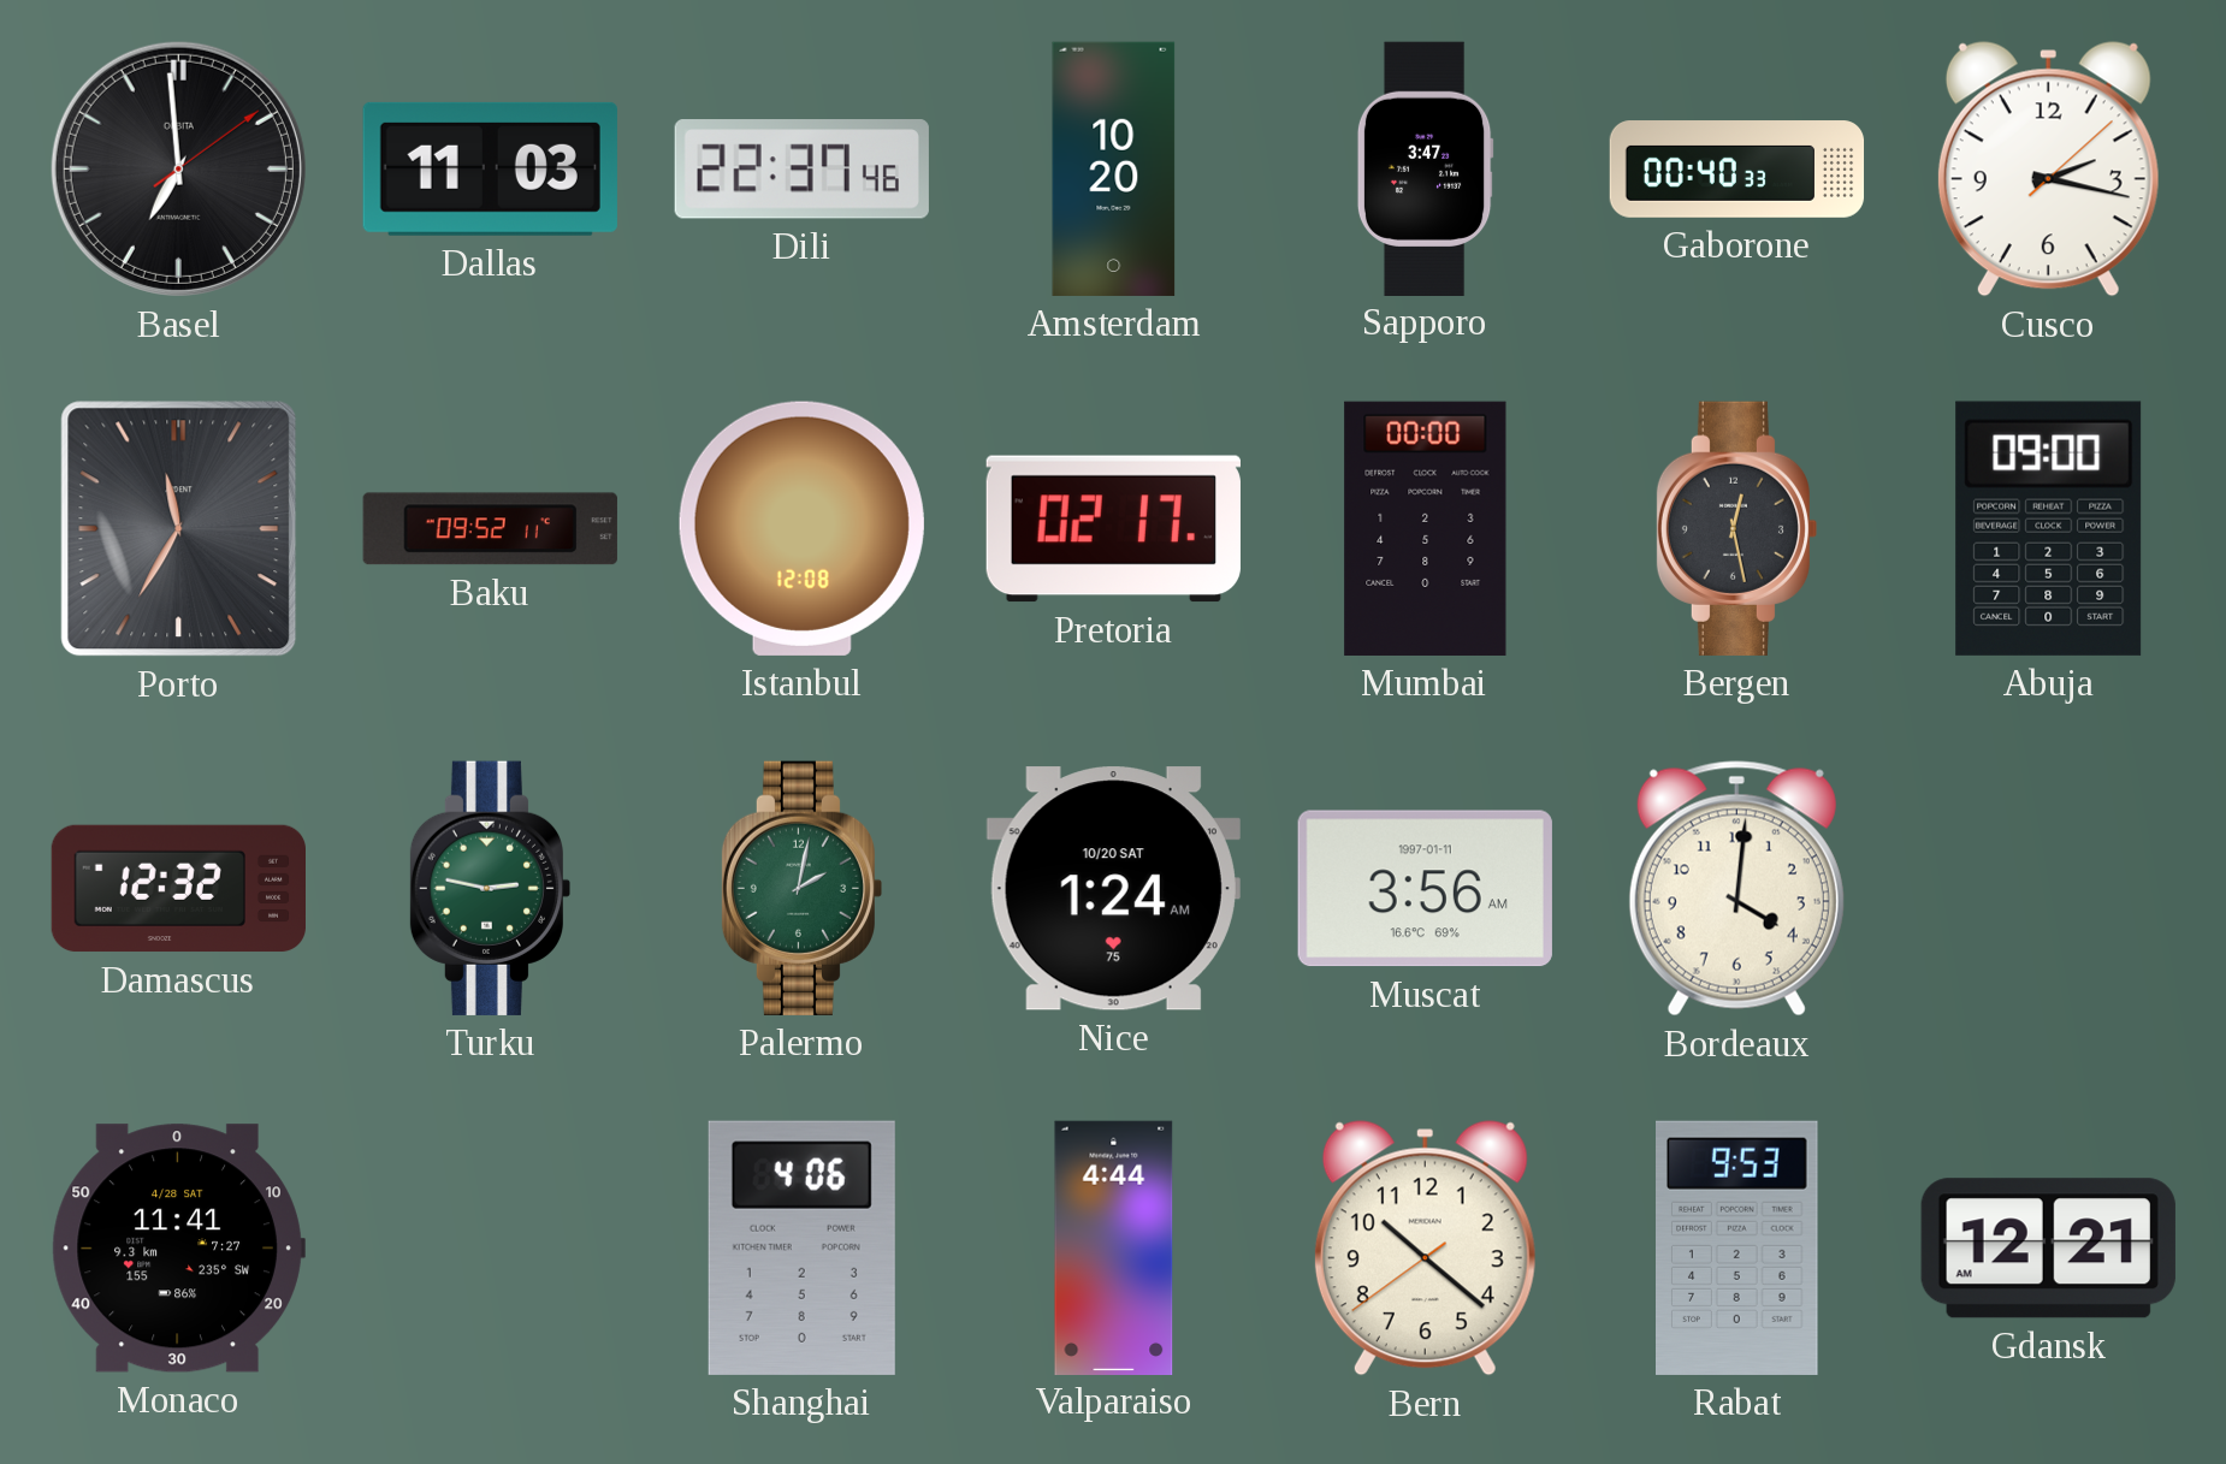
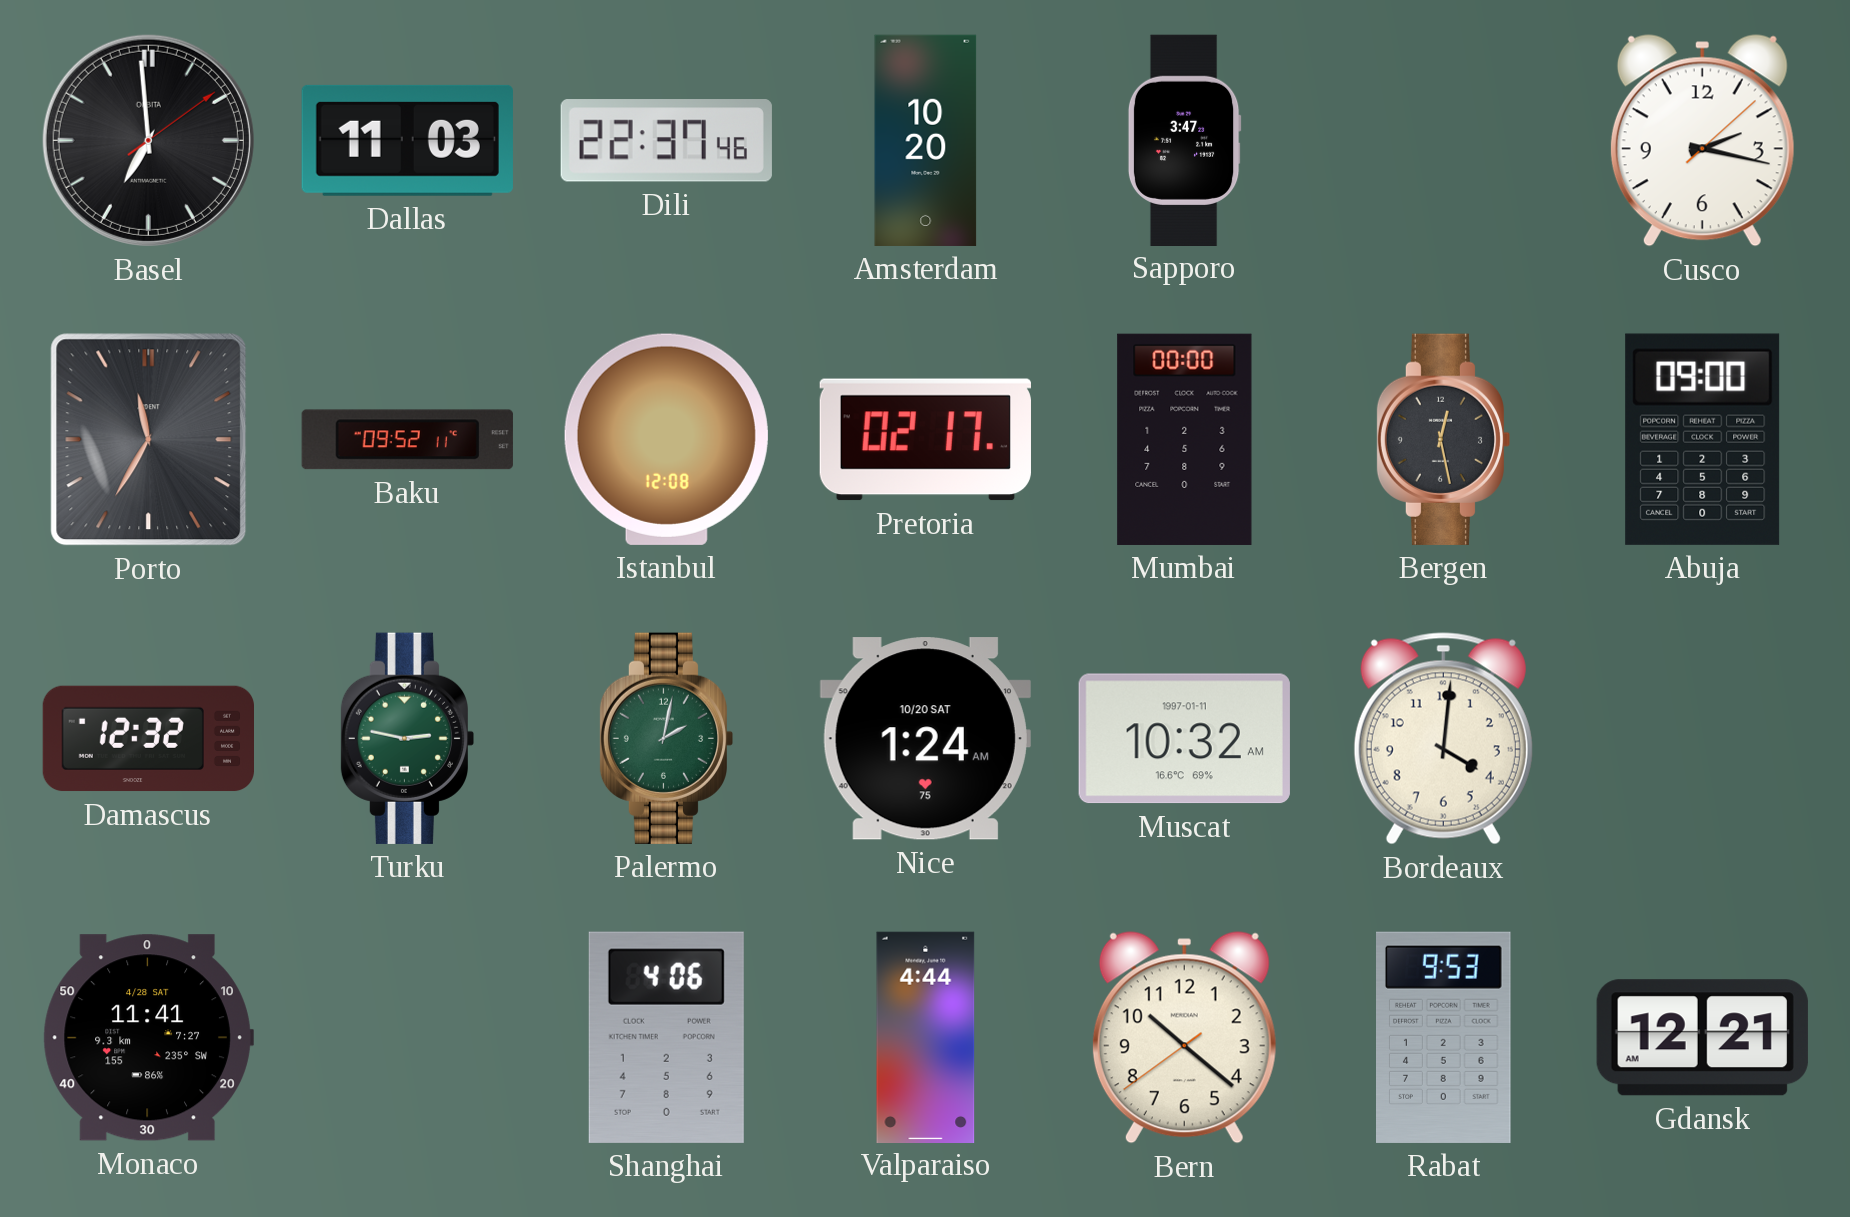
Gaborone: 00:40 -> none
Muscat: 3:56 -> 10:32
